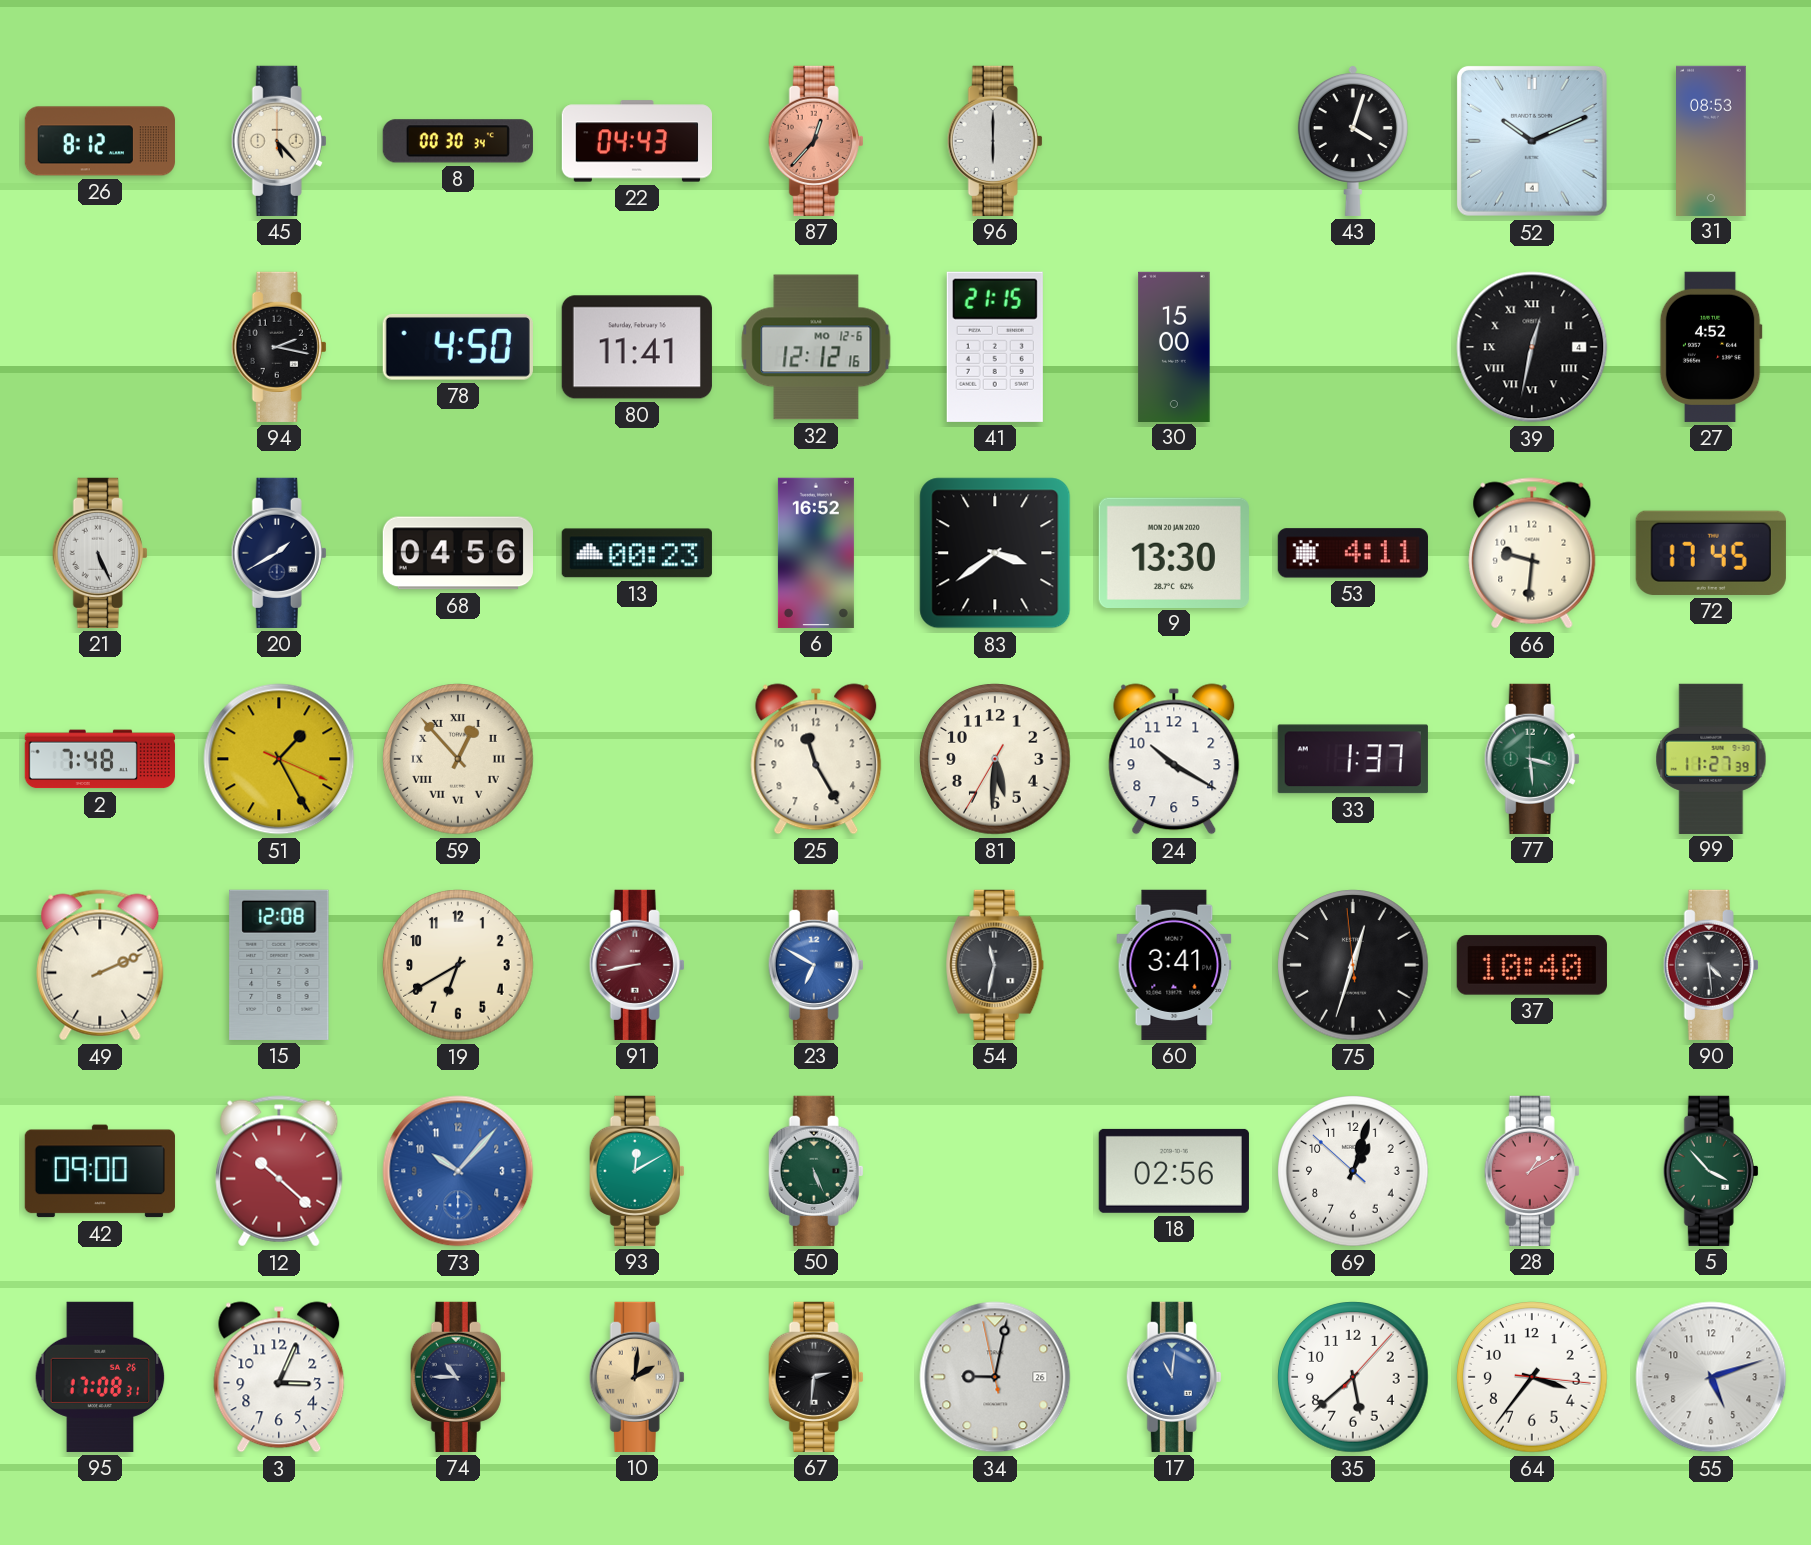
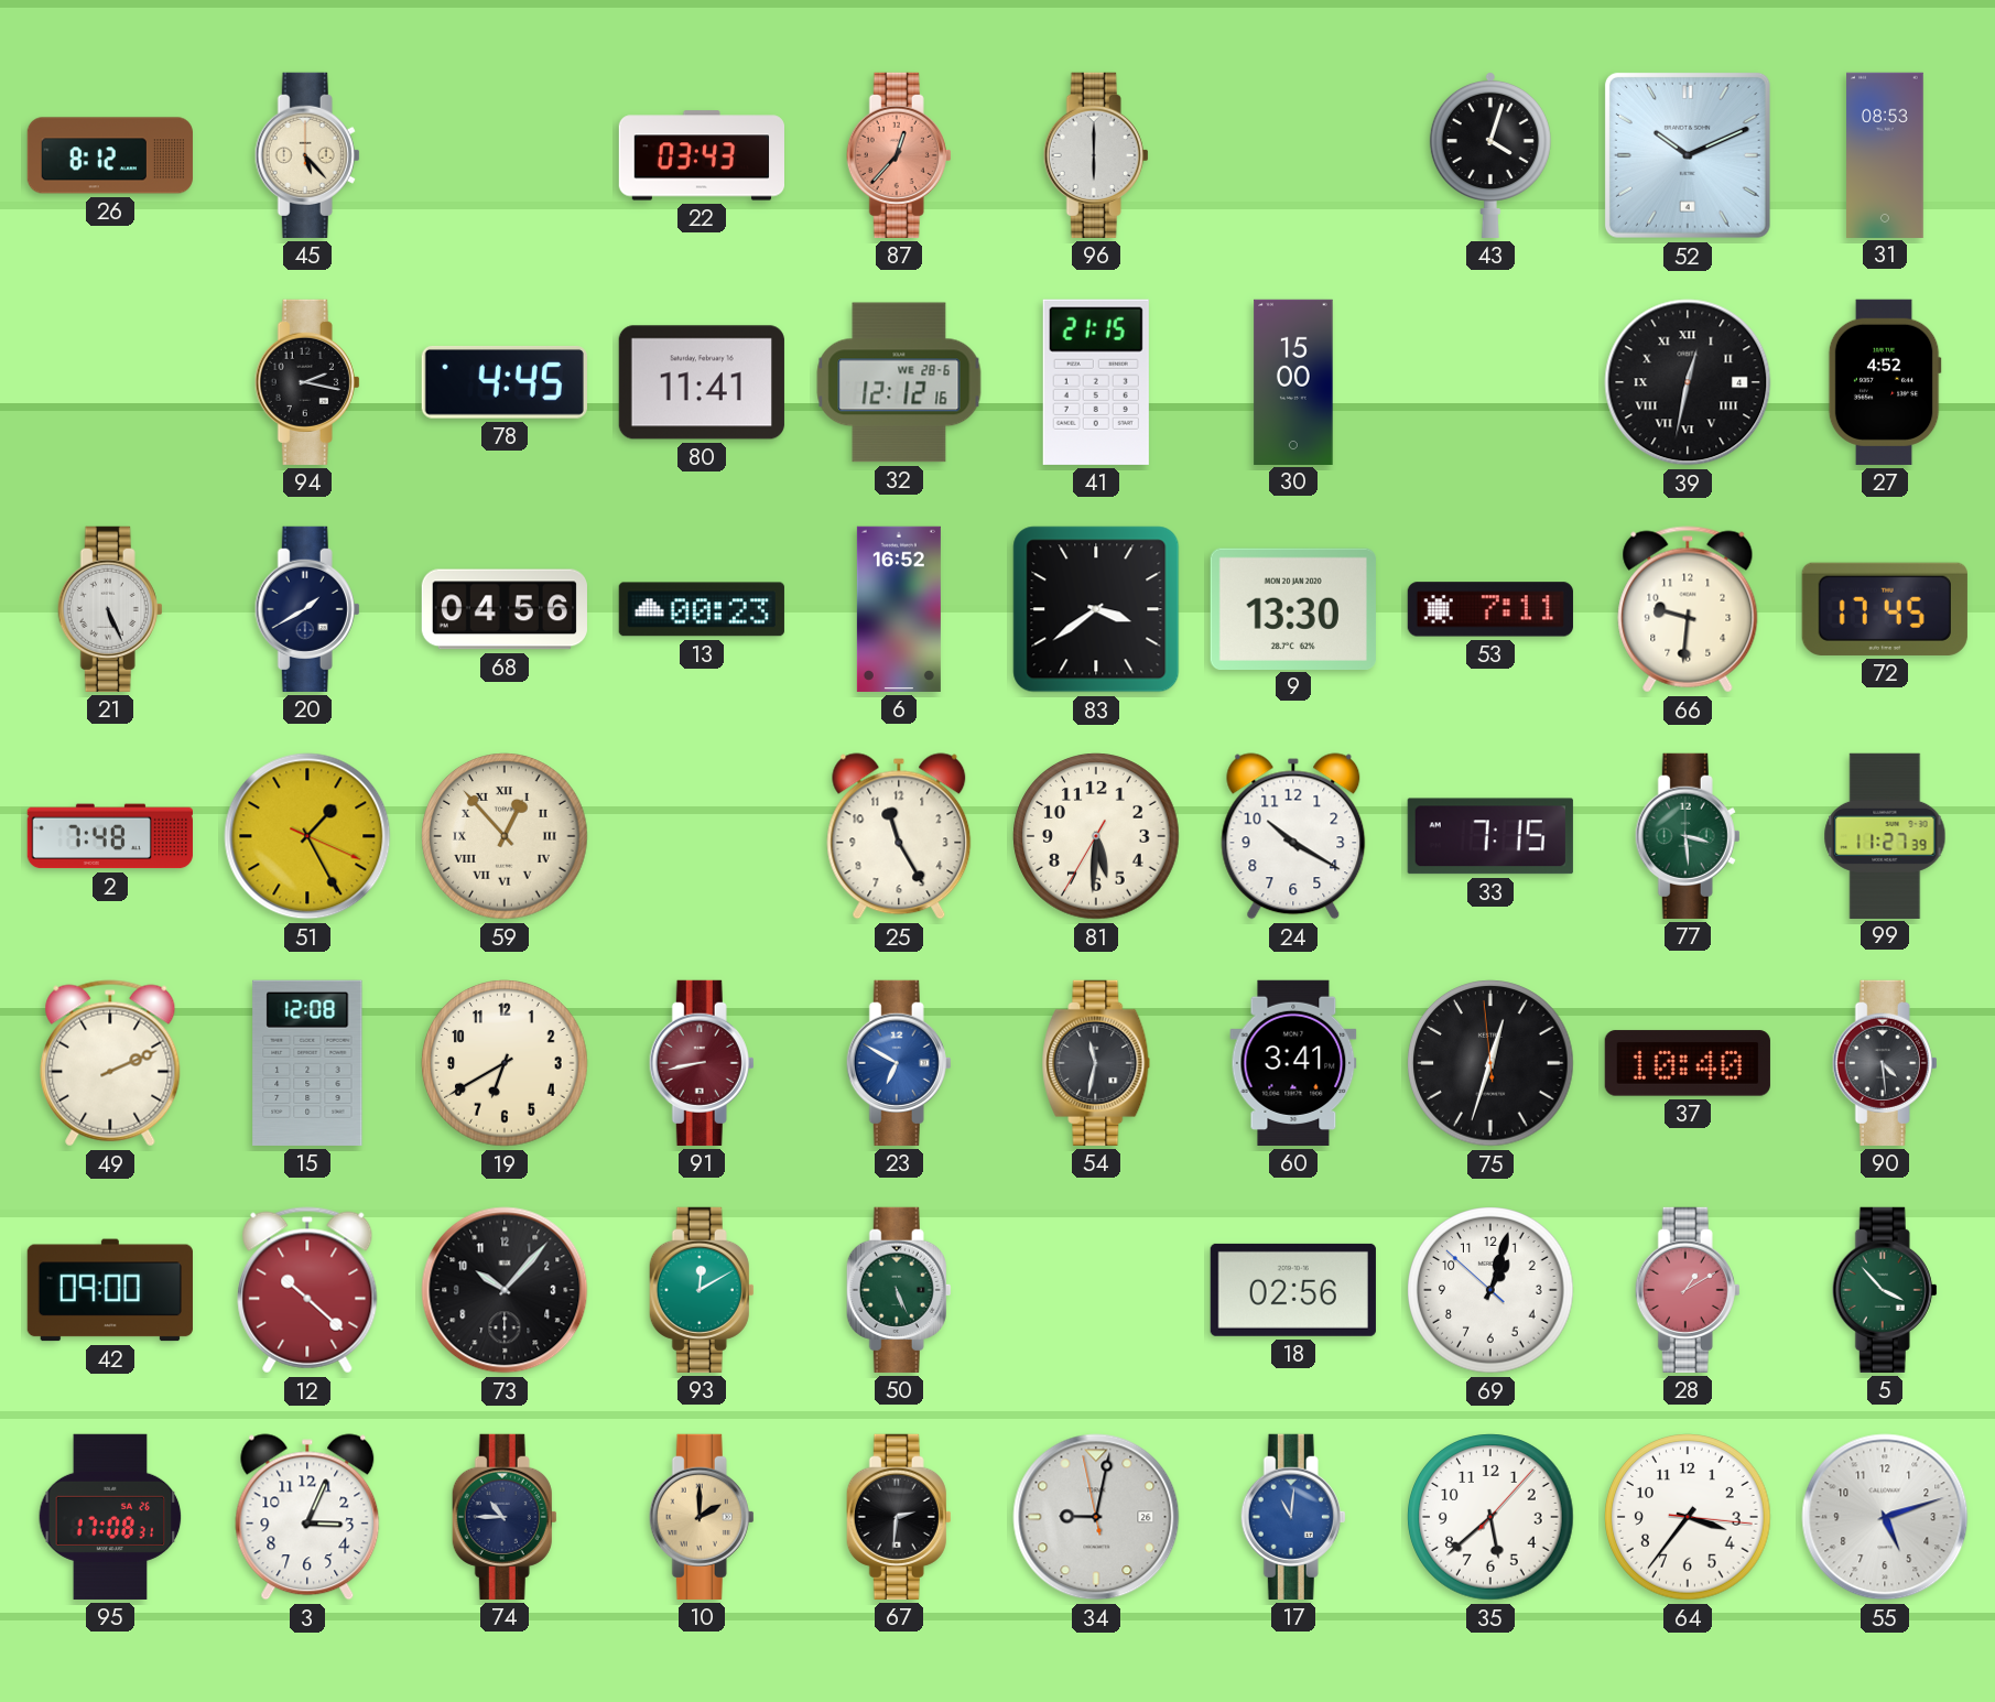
8: 00:30 -> none
22: 04:43 -> 03:43
78: 4:50 -> 4:45
32 date: MO 12-6 -> WE 28-6
53: 4:11 -> 7:11
33: 1:37 -> 7:15
73 dial: blue -> black
10: 2:01 -> 2:00
